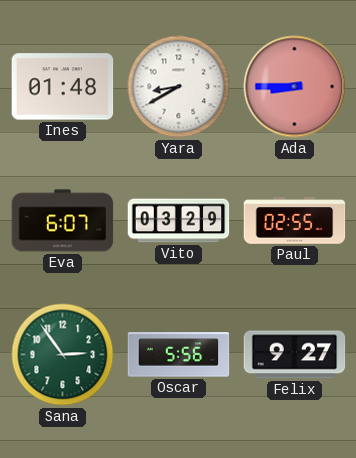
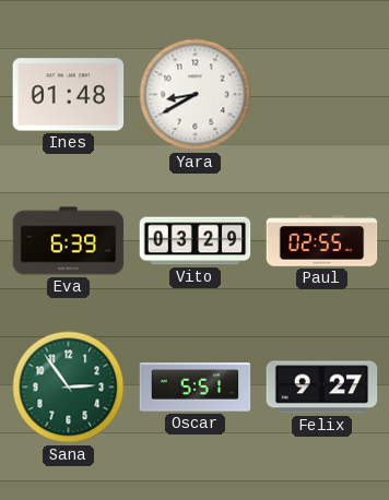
Ada: 8:45 -> none
Eva: 6:07 -> 6:39
Oscar: 5:56 -> 5:51
